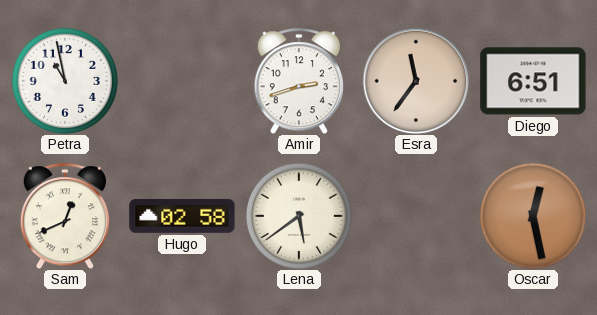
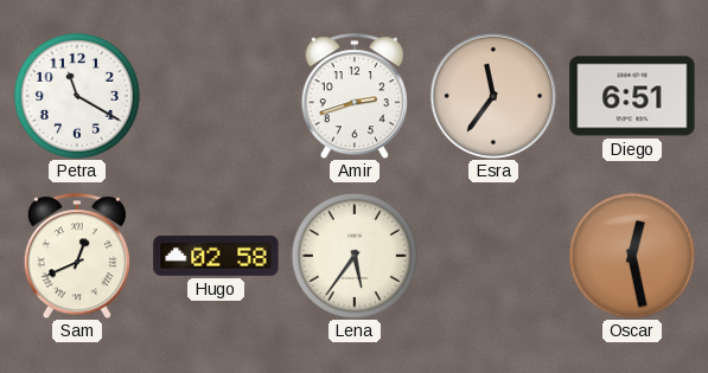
Petra: 10:58 -> 11:20
Lena: 5:39 -> 5:36
